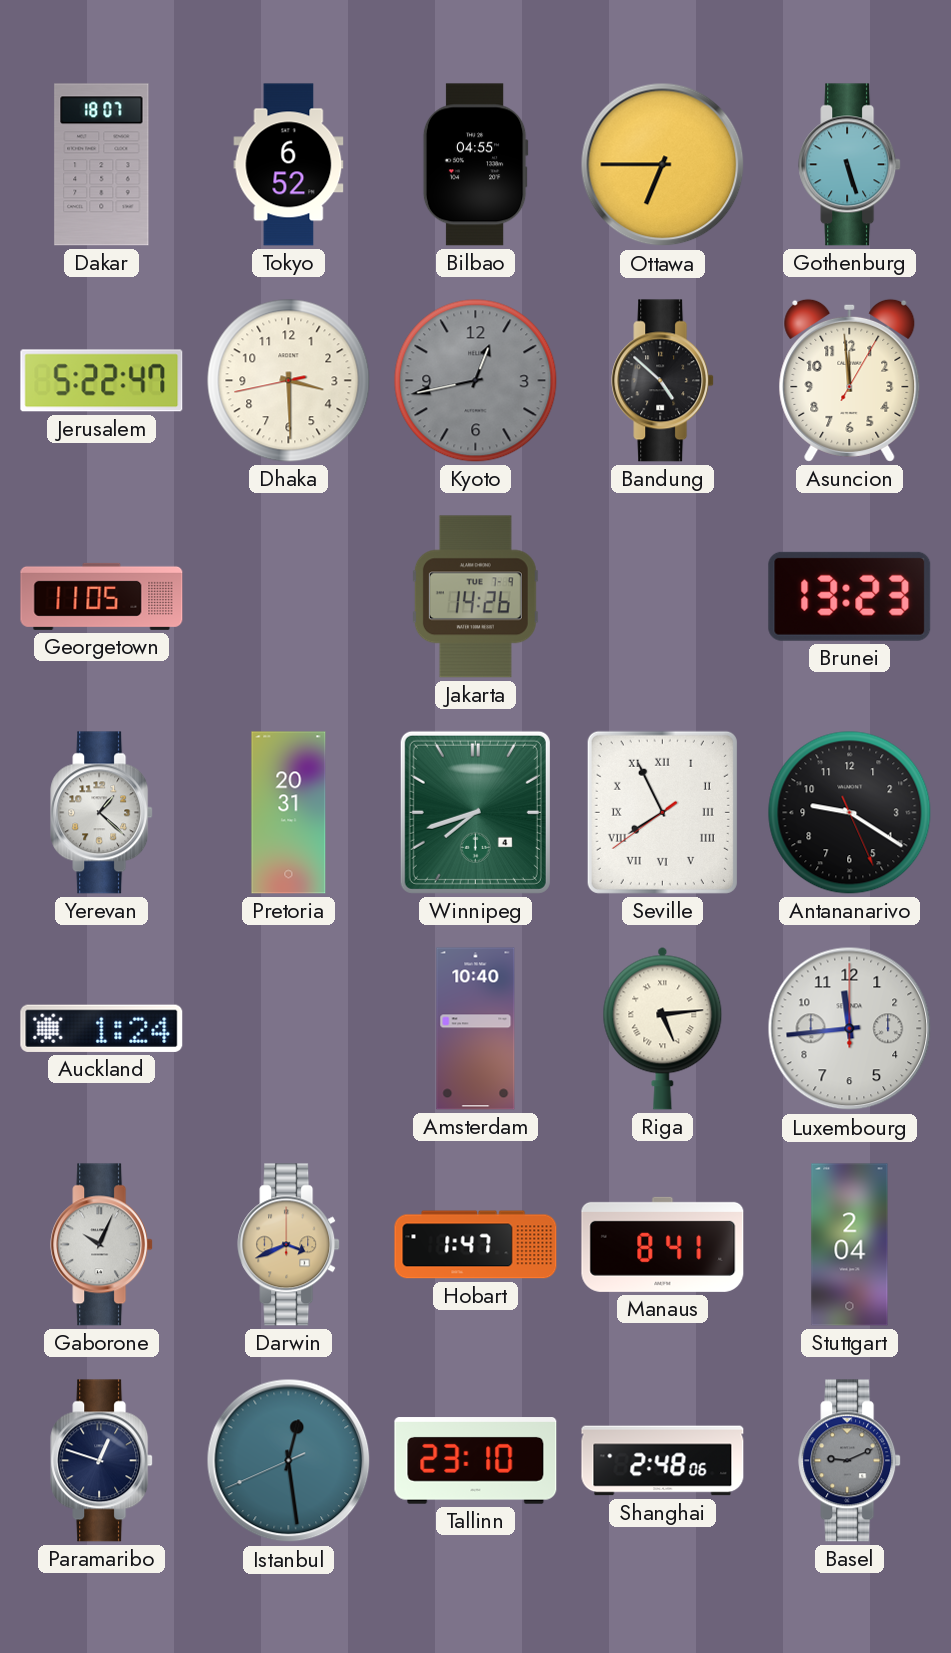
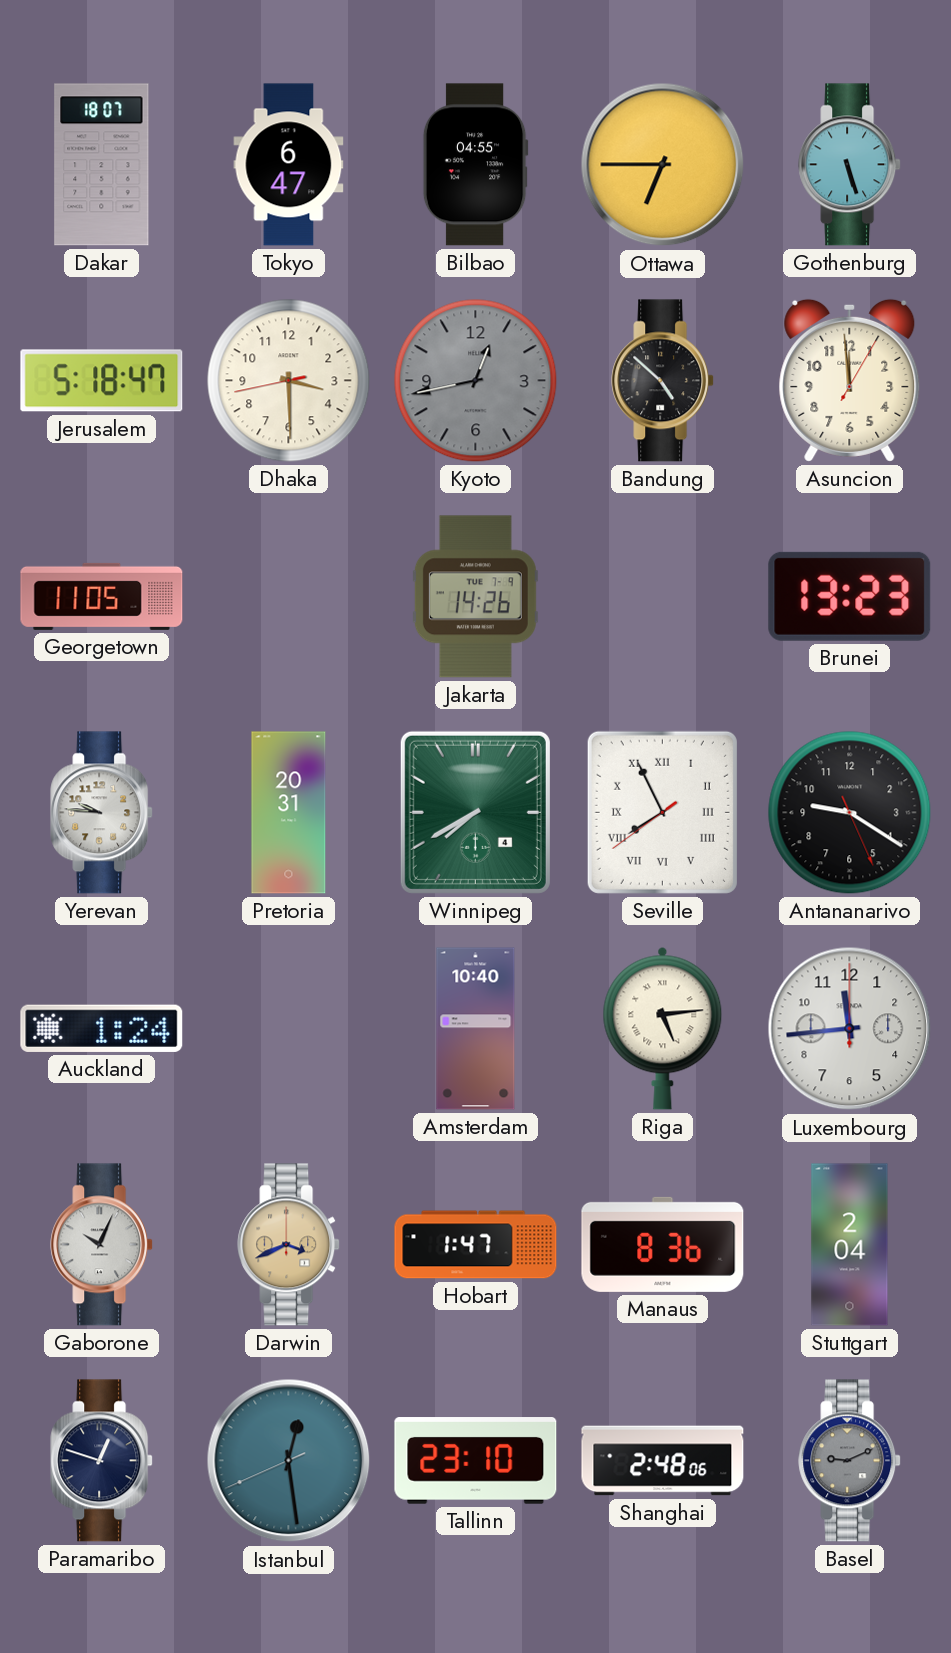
Tokyo: 6:52 -> 6:47
Jerusalem: 5:22 -> 5:18
Yerevan: 1:22 -> 9:46
Winnipeg: 7:42 -> 7:40
Manaus: 8:41 -> 8:36
